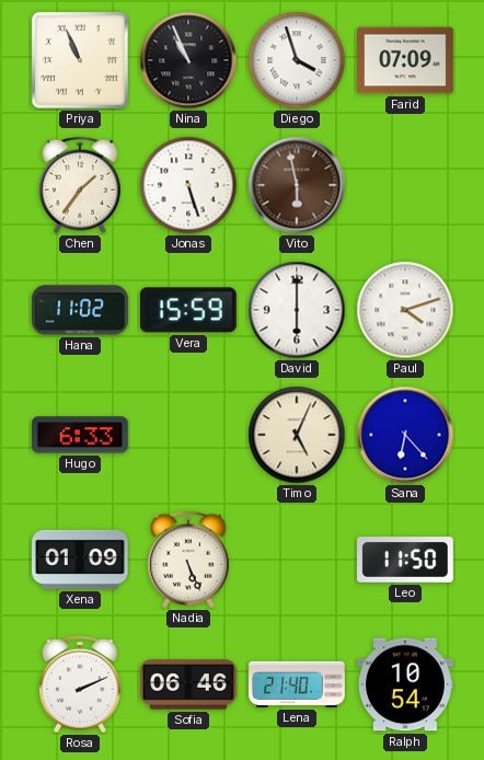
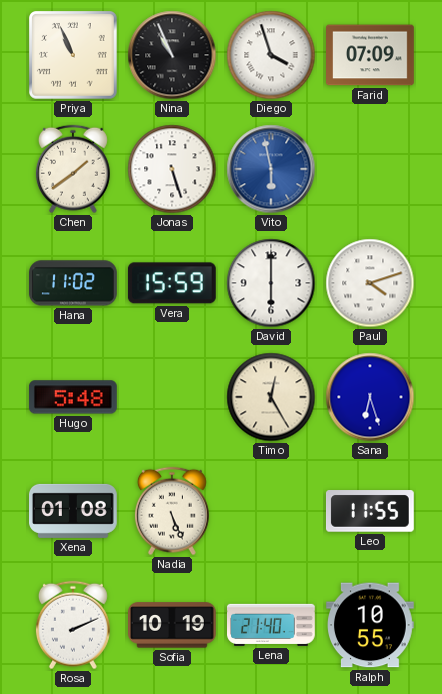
Chen: 1:36 -> 1:39
Vito dial: brown -> blue
Hugo: 6:33 -> 5:48
Timo: 5:04 -> 12:25
Sana: 6:23 -> 6:27
Xena: 01:09 -> 01:08
Leo: 11:50 -> 11:55
Sofia: 06:46 -> 10:19
Ralph: 10:54 -> 10:55
